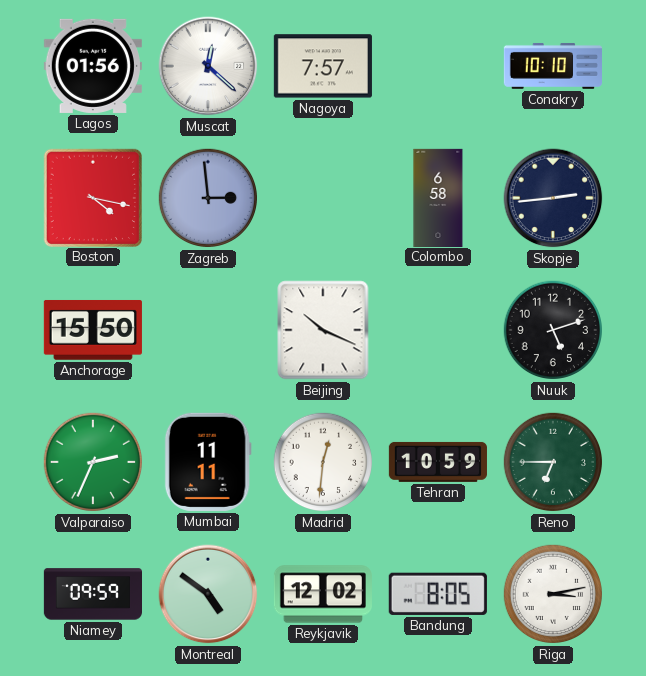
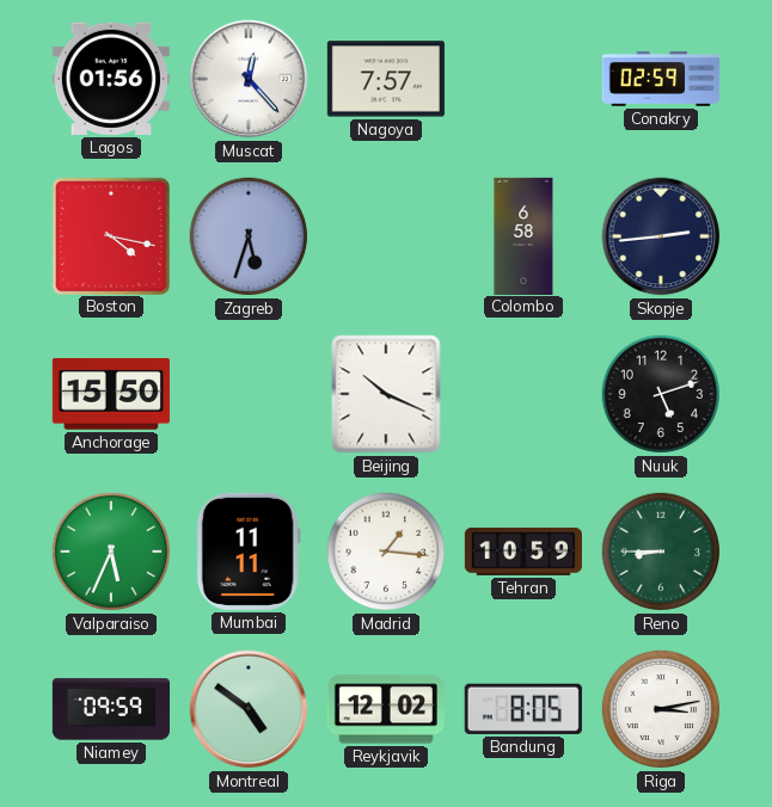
Muscat: 12:22 -> 12:23
Conakry: 10:10 -> 02:59
Zagreb: 2:59 -> 5:33
Valparaiso: 2:34 -> 5:34
Madrid: 12:31 -> 1:16
Reno: 6:45 -> 8:45
